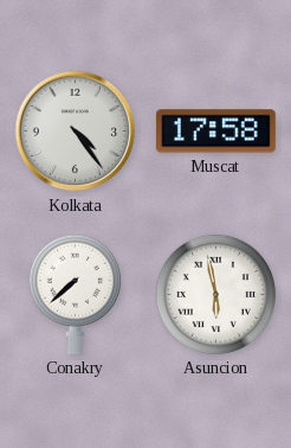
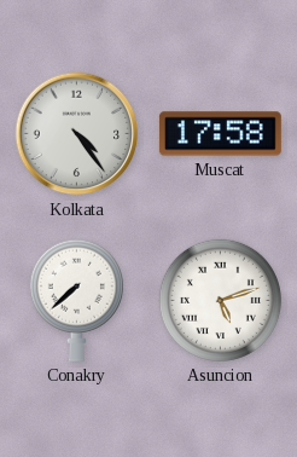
Asuncion: 5:58 -> 5:12
